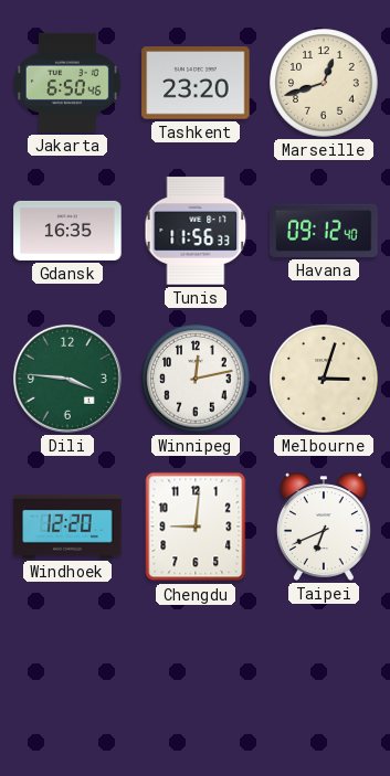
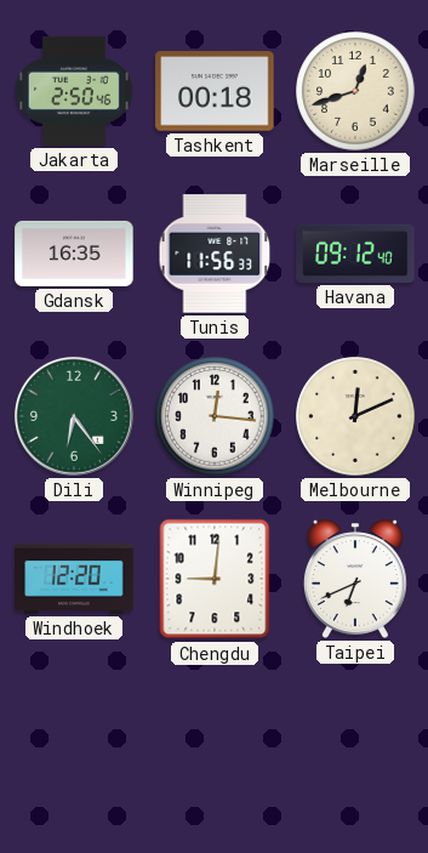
Jakarta: 6:50 -> 2:50
Tashkent: 23:20 -> 00:18
Dili: 3:46 -> 6:24
Winnipeg: 12:13 -> 12:16
Melbourne: 3:03 -> 12:11
